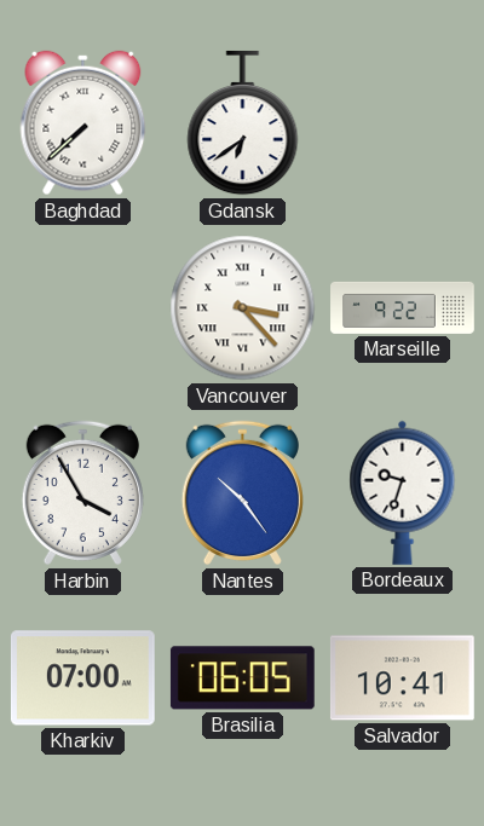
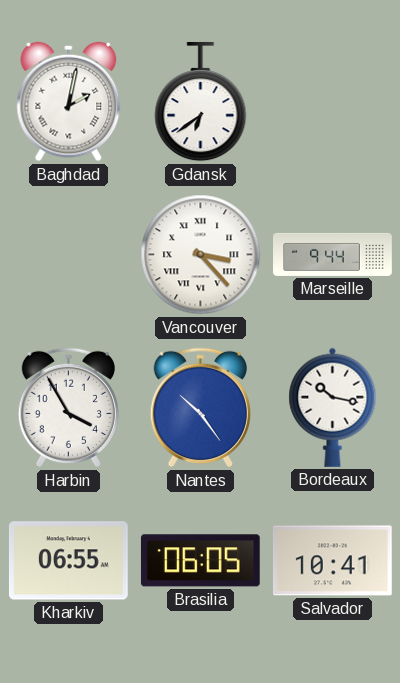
Baghdad: 7:38 -> 2:02
Marseille: 9:22 -> 9:44
Bordeaux: 9:33 -> 10:17
Kharkiv: 07:00 -> 06:55
